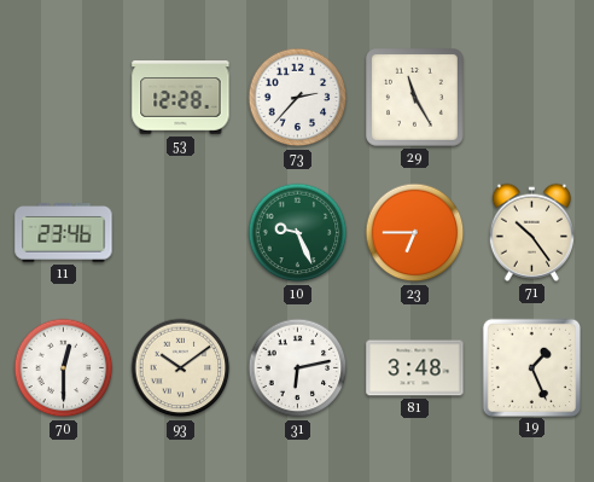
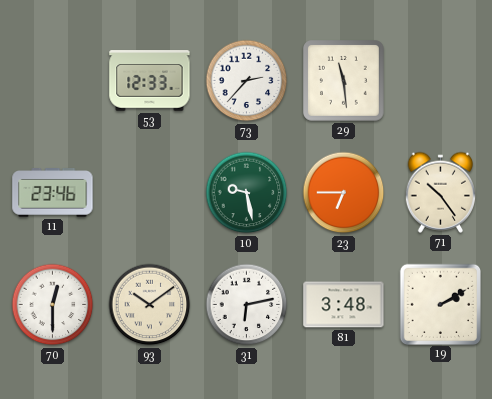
53: 12:28 -> 12:33
29: 11:25 -> 11:29
10: 9:26 -> 9:28
19: 1:26 -> 2:10
